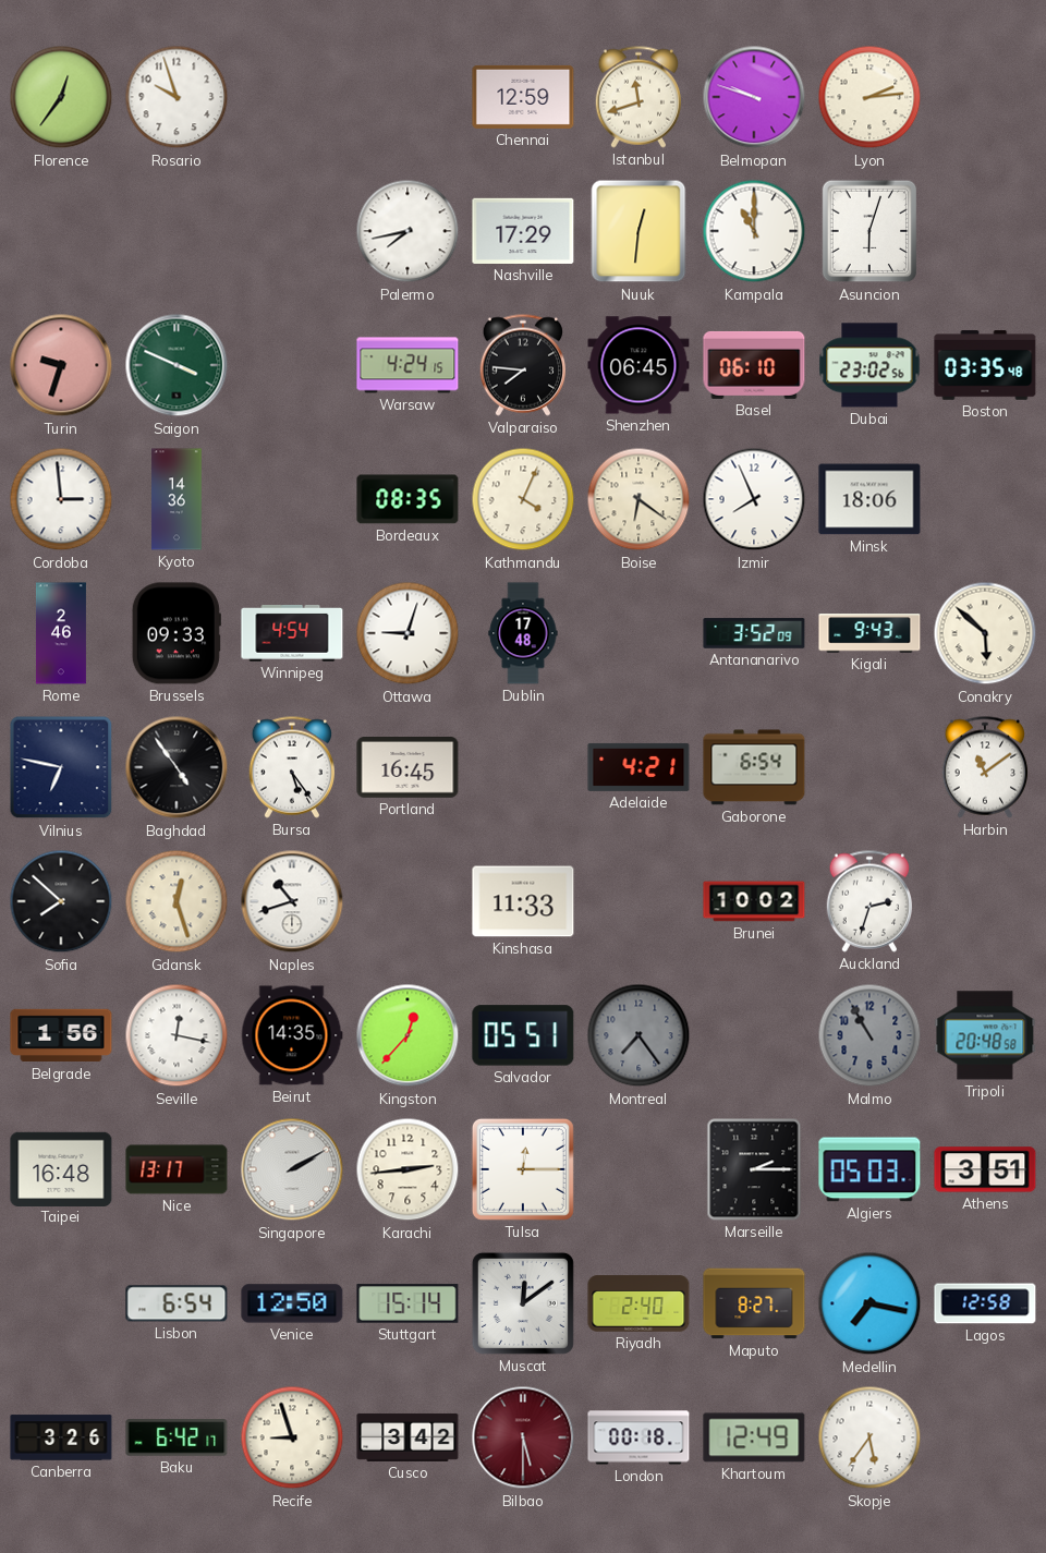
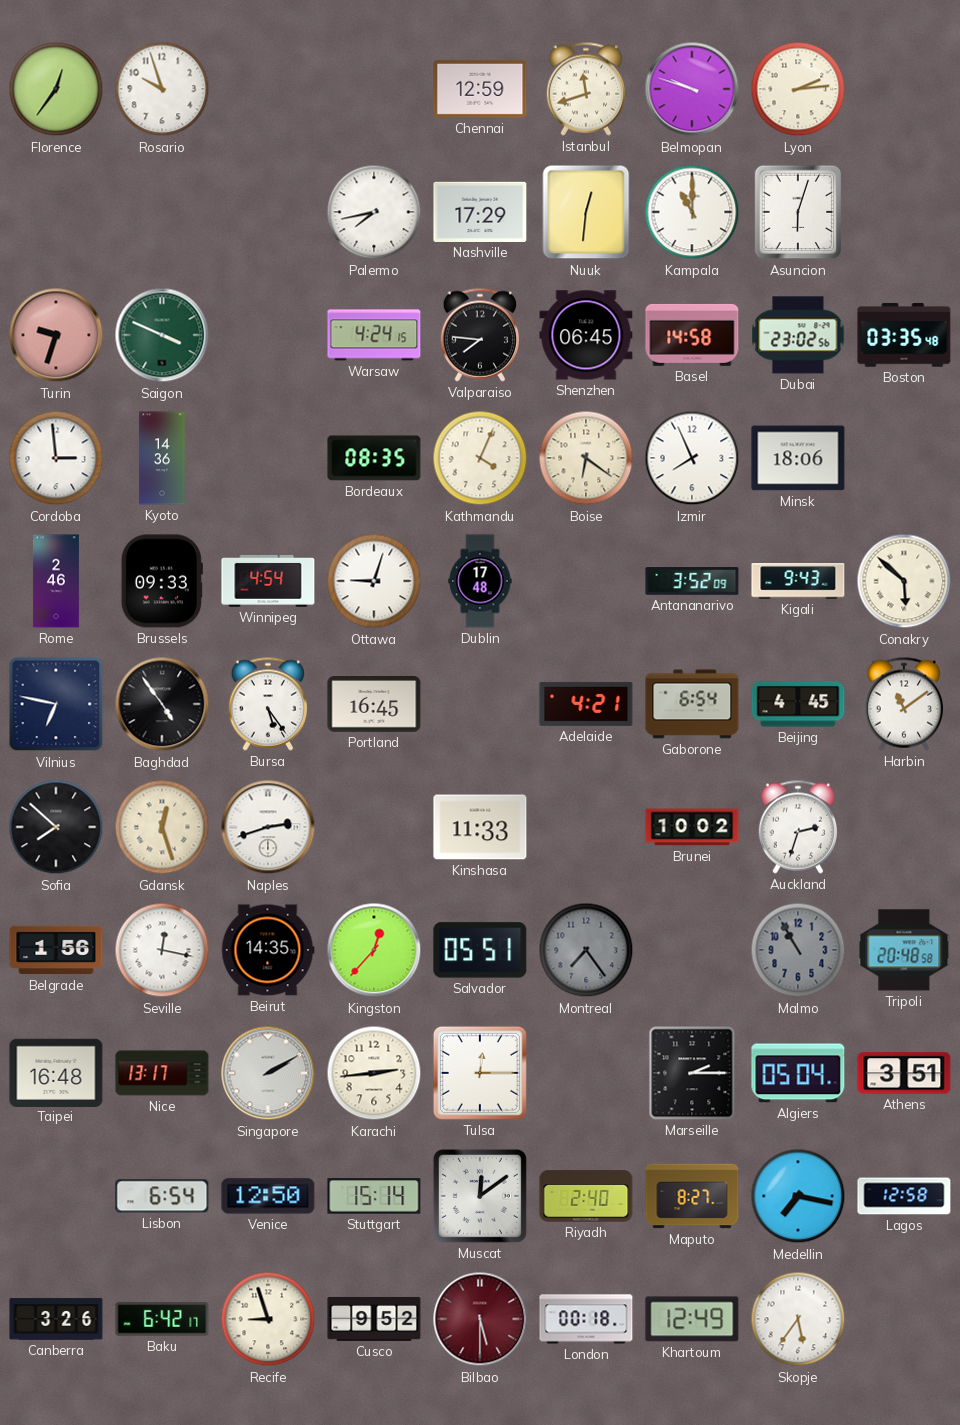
Basel: 06:10 -> 14:58
Beijing: none -> 4:45
Naples: 10:42 -> 2:42
Algiers: 05:03 -> 05:04
Cusco: 3:42 -> 9:52
